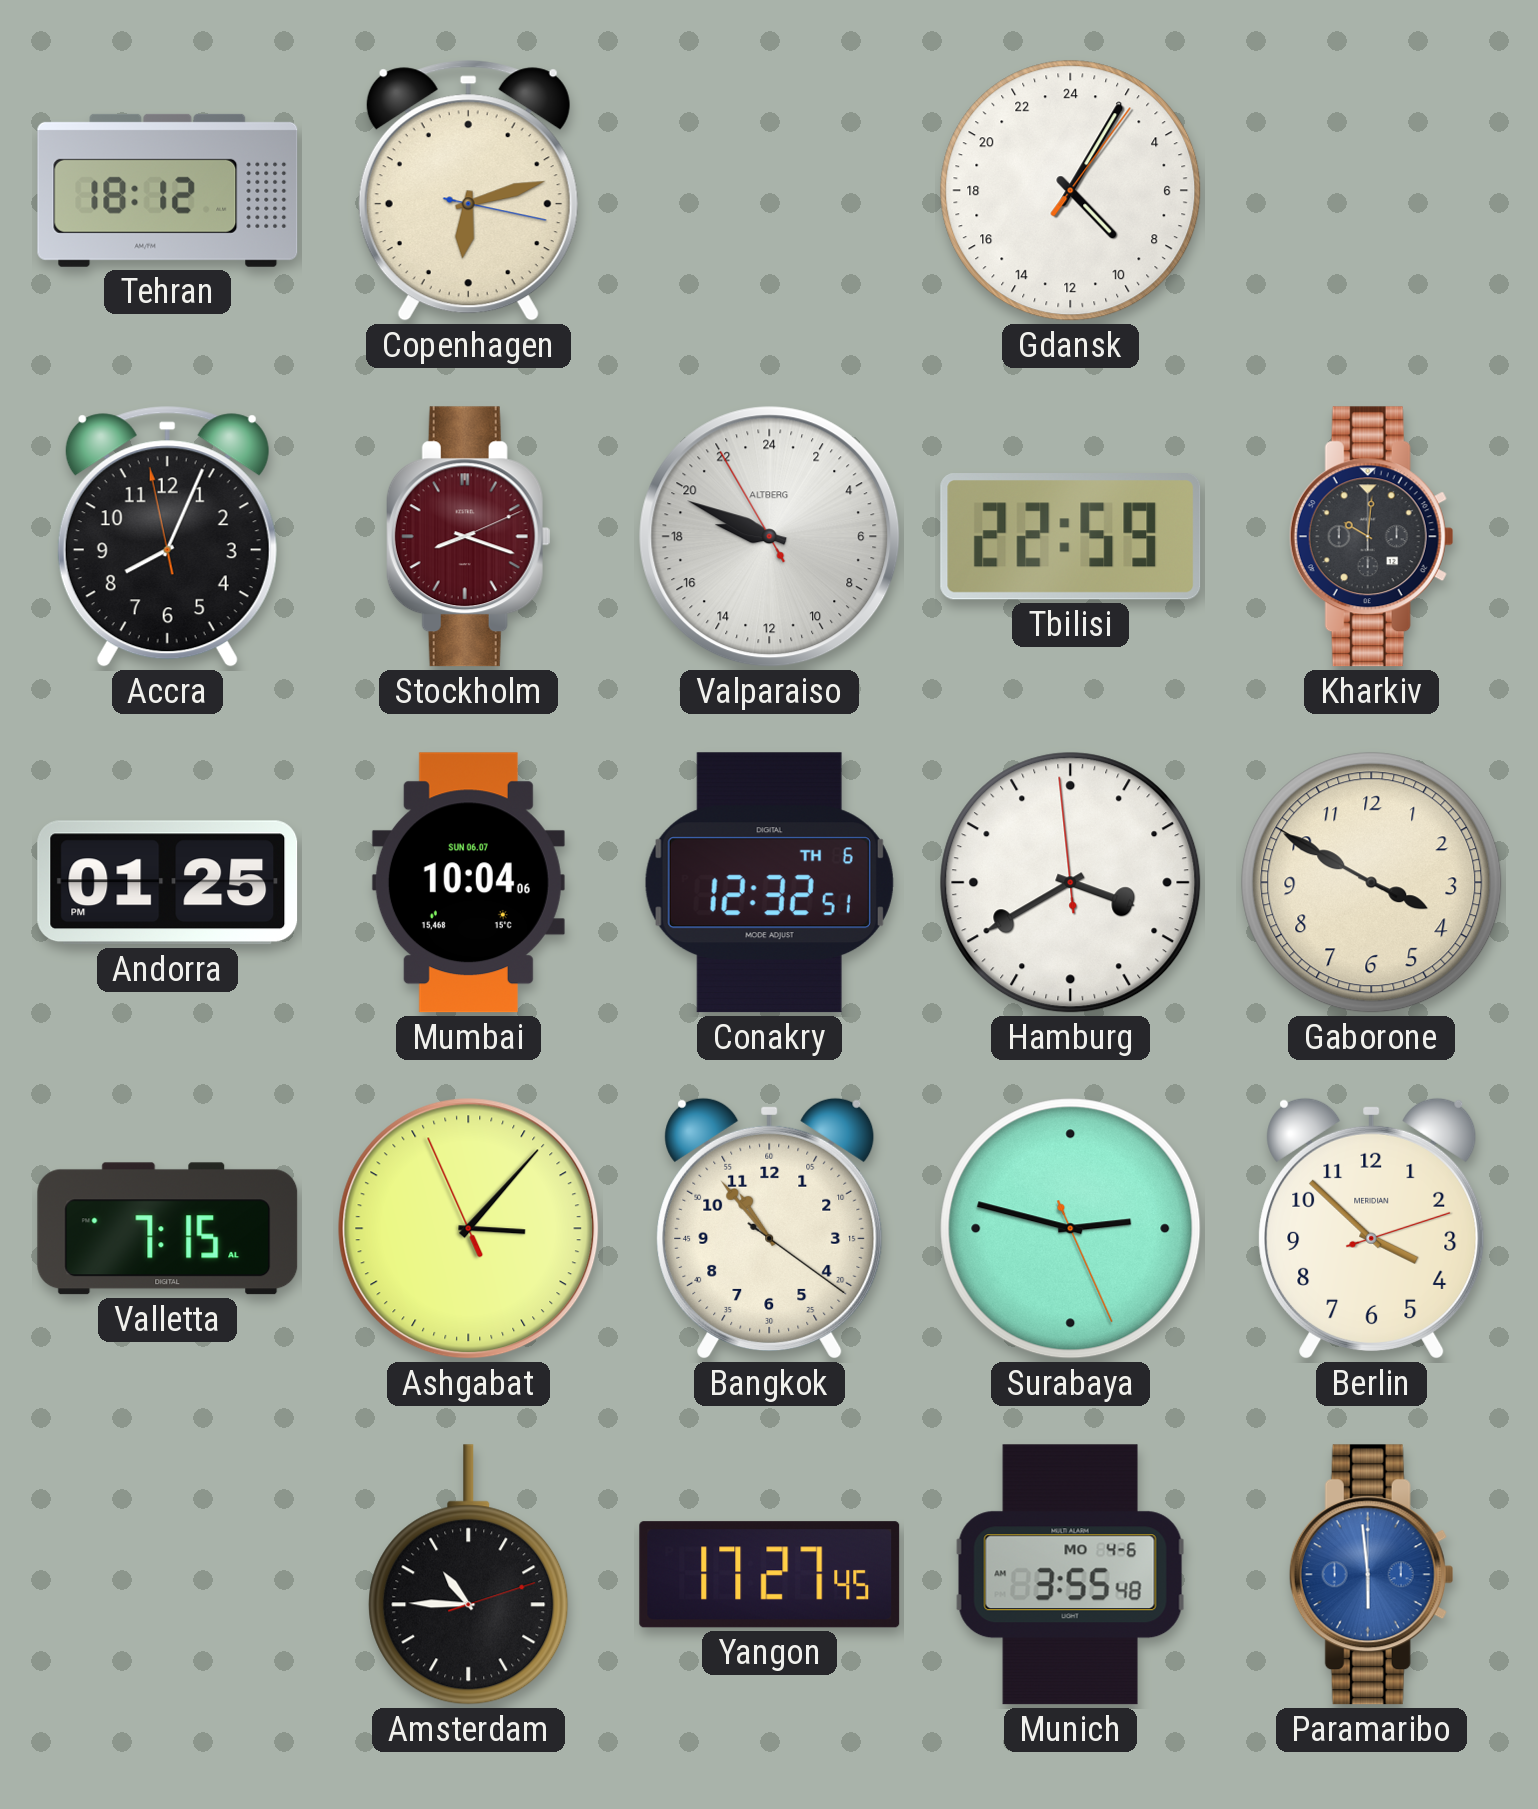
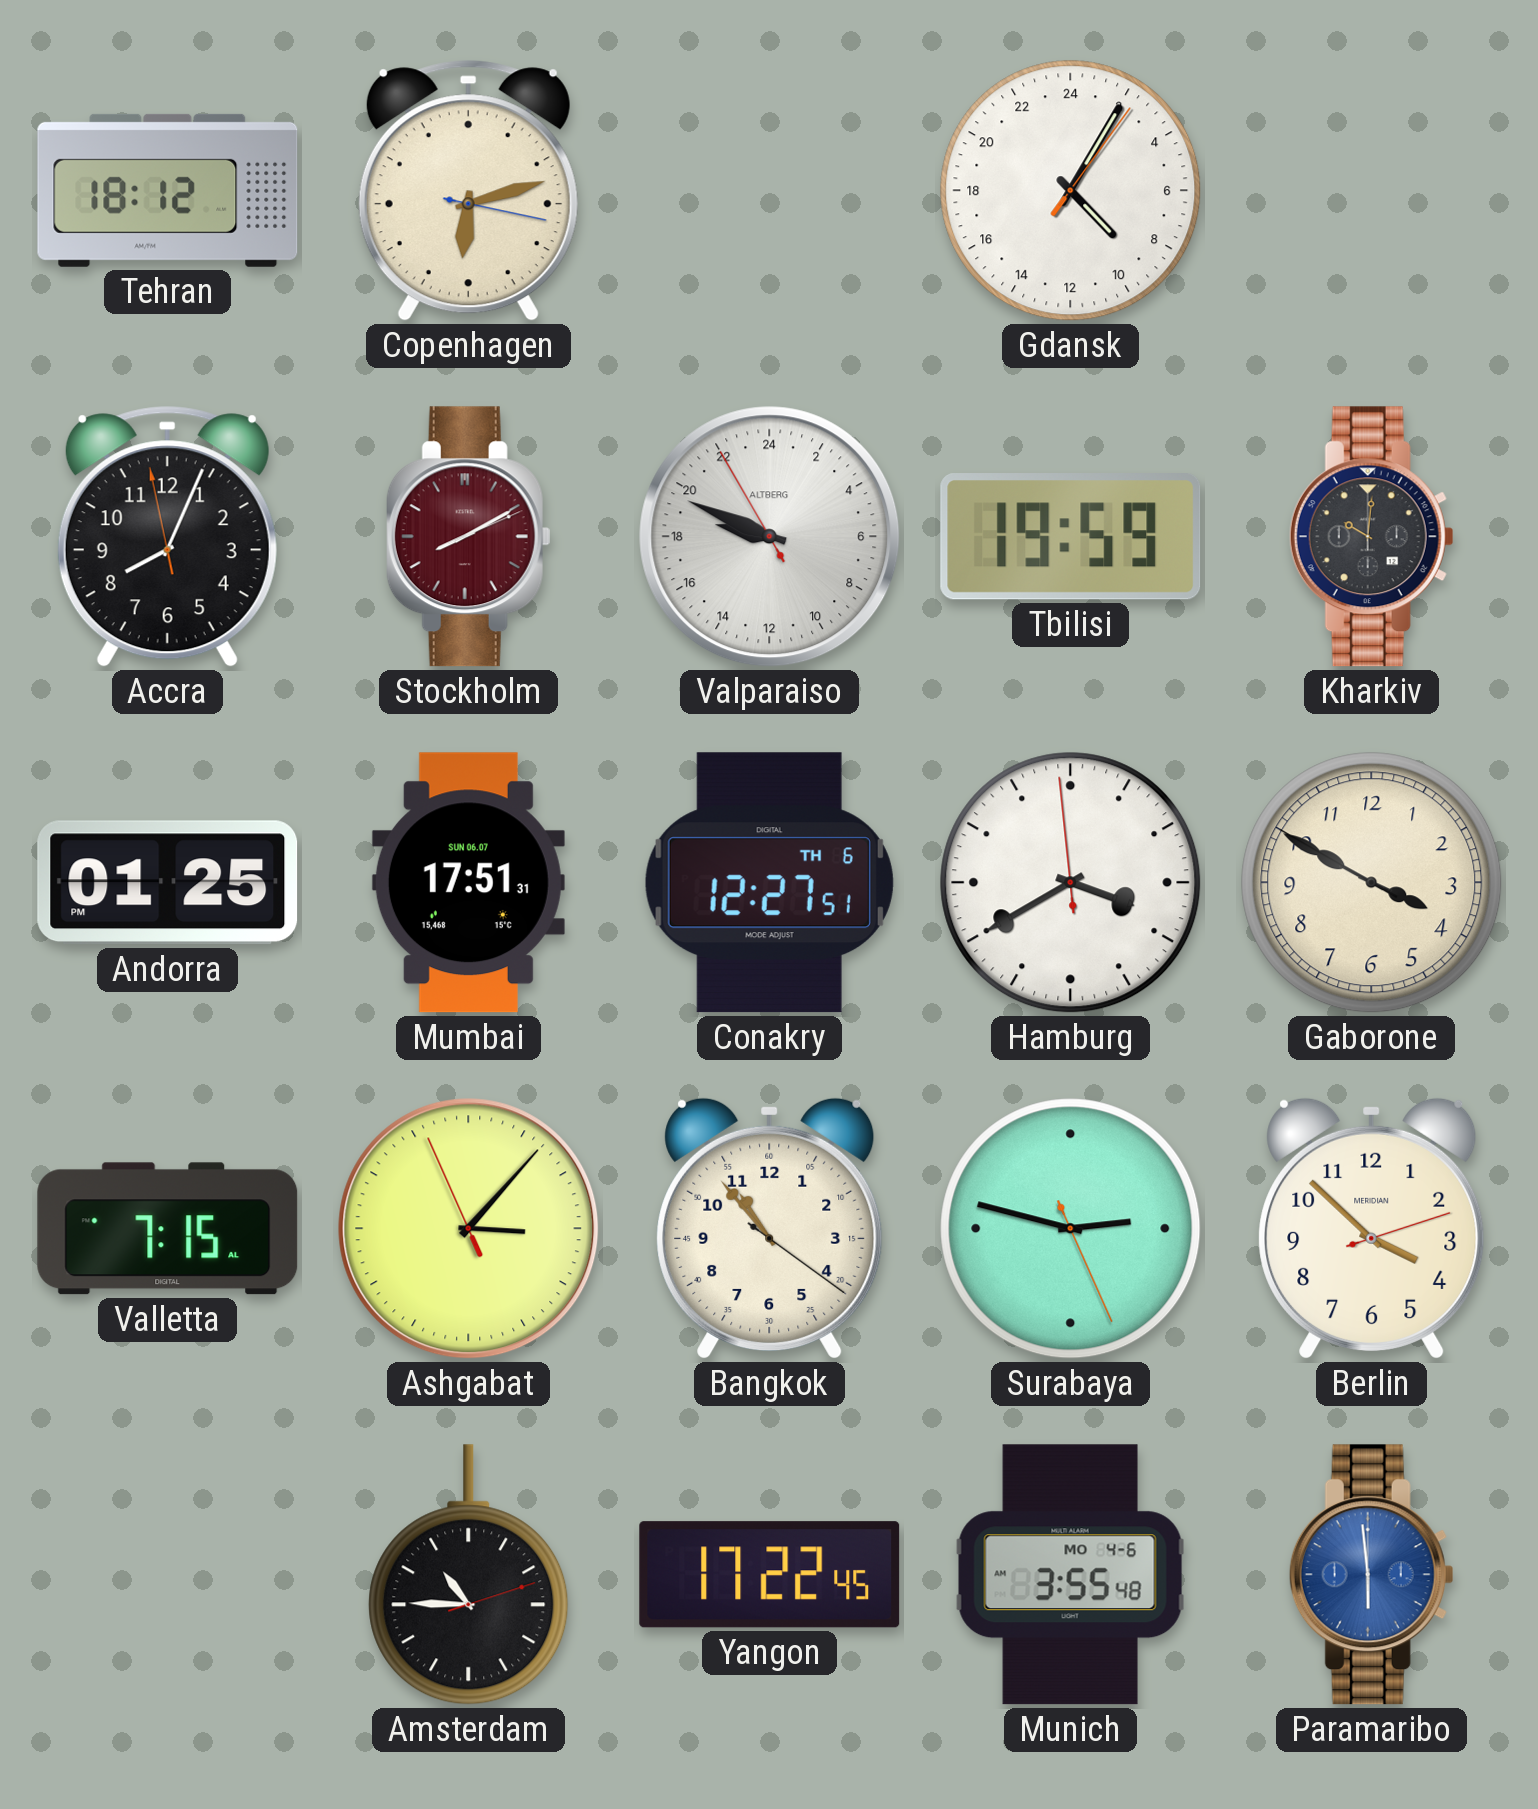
Stockholm: 8:18 -> 8:10
Tbilisi: 22:59 -> 19:59
Mumbai: 10:04 -> 17:51
Conakry: 12:32 -> 12:27
Yangon: 17:27 -> 17:22
